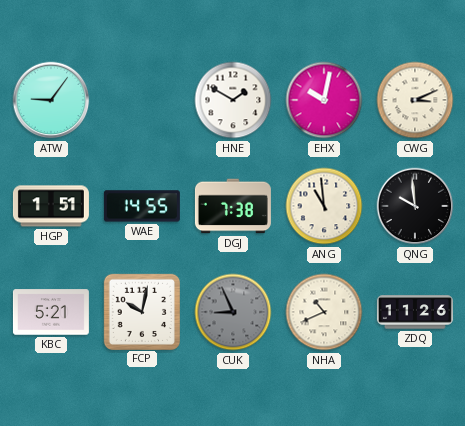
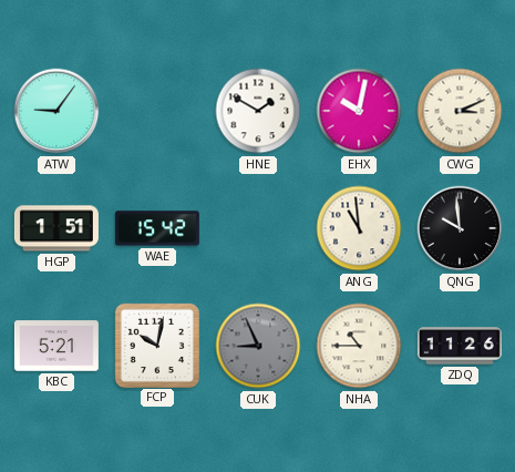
WAE: 14:55 -> 15:42
DGJ: 7:38 -> none
NHA: 10:41 -> 10:45
